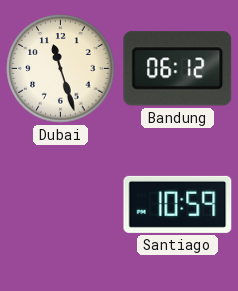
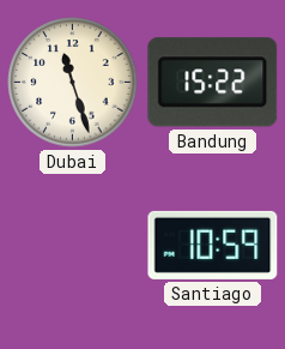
Bandung: 06:12 -> 15:22
